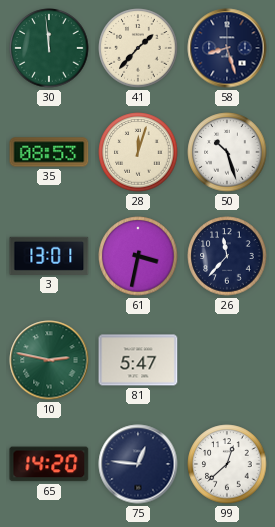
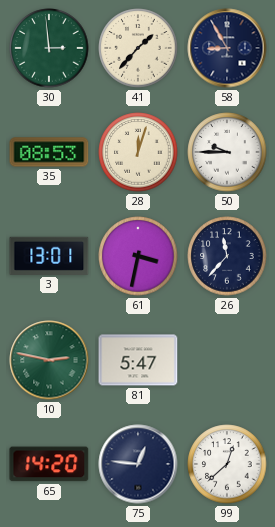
30: 11:59 -> 2:59
58: 8:27 -> 8:55
50: 10:27 -> 9:45
